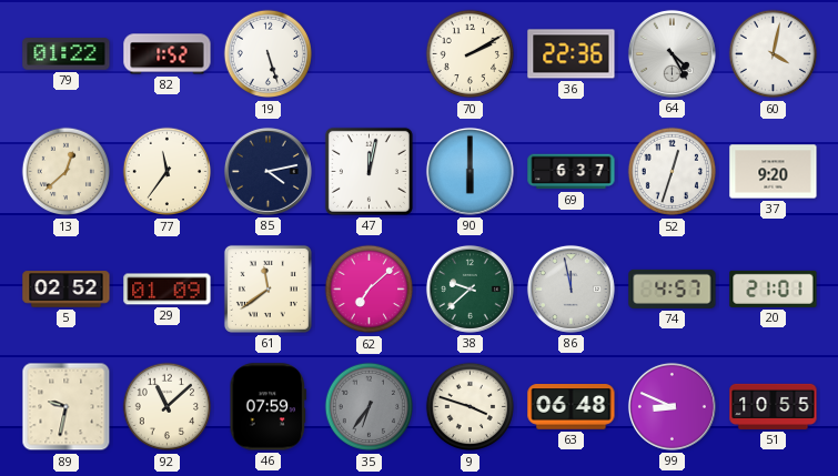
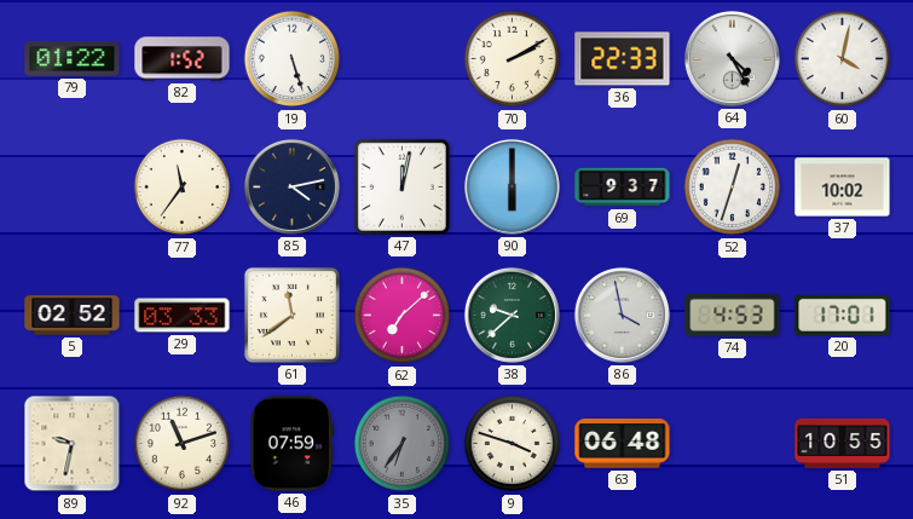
36: 22:36 -> 22:33
13: 12:38 -> none
69: 6:37 -> 9:37
37: 9:20 -> 10:02
29: 01:09 -> 03:33
86: 11:58 -> 3:58
74: 4:57 -> 4:53
20: 21:01 -> 17:01
92: 11:08 -> 11:12
99: 8:49 -> none
